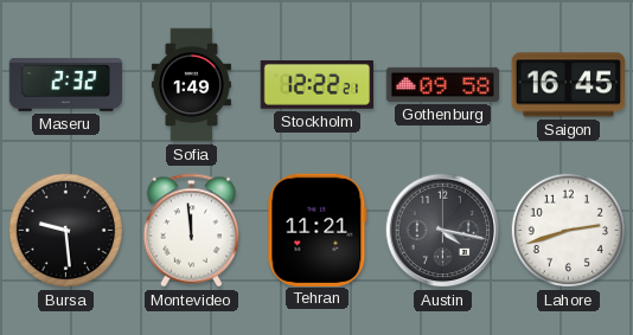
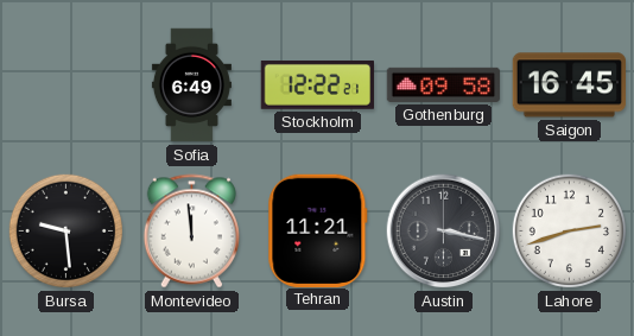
Maseru: 2:32 -> none
Sofia: 1:49 -> 6:49
Austin: 4:17 -> 3:17
